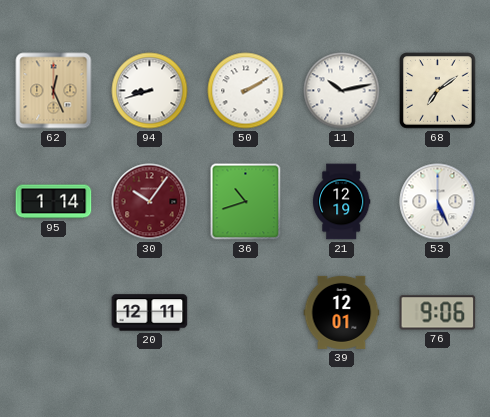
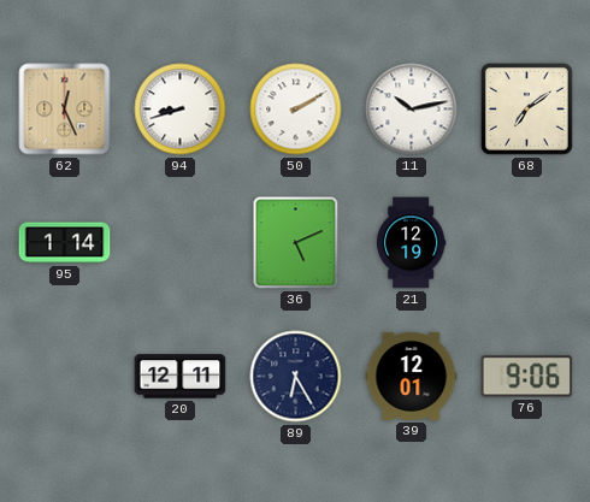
30: 10:06 -> none
36: 10:42 -> 5:11
53: 5:26 -> none
89: none -> 6:25
